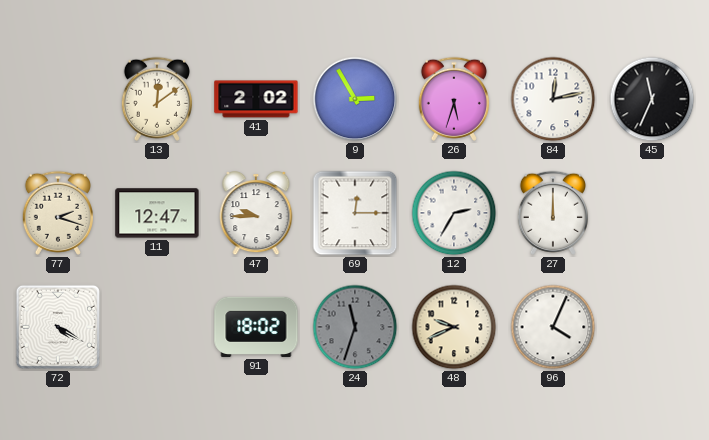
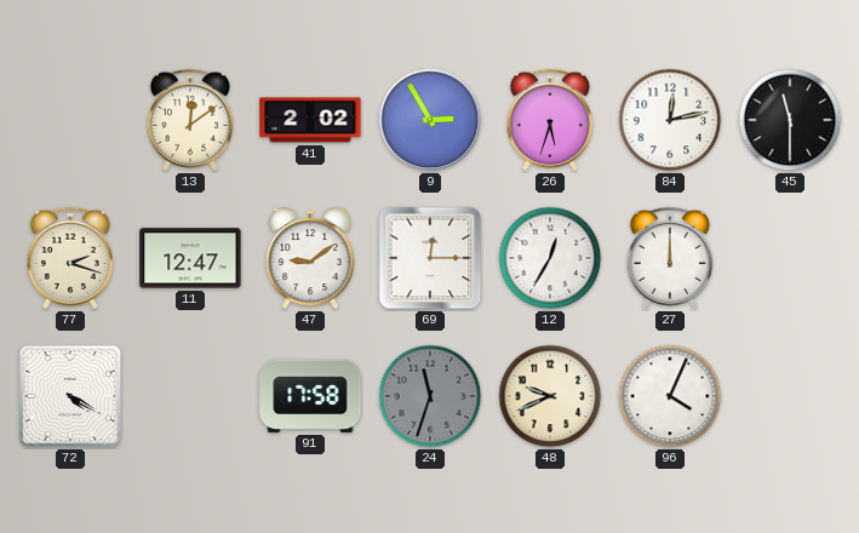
45: 11:34 -> 11:30
47: 9:45 -> 9:09
12: 2:35 -> 12:35
91: 18:02 -> 17:58
